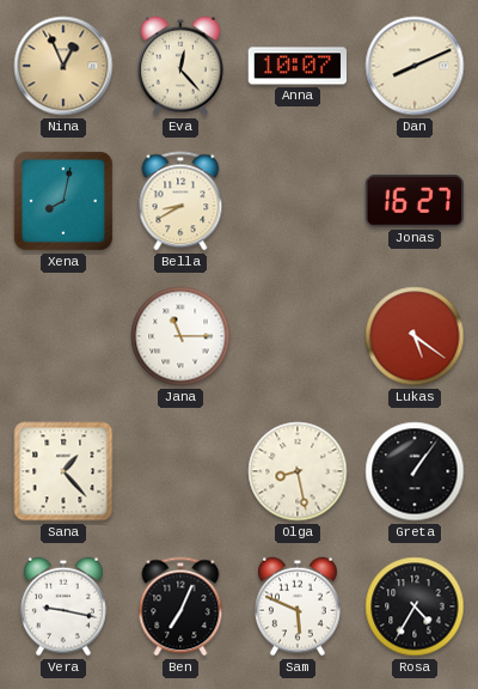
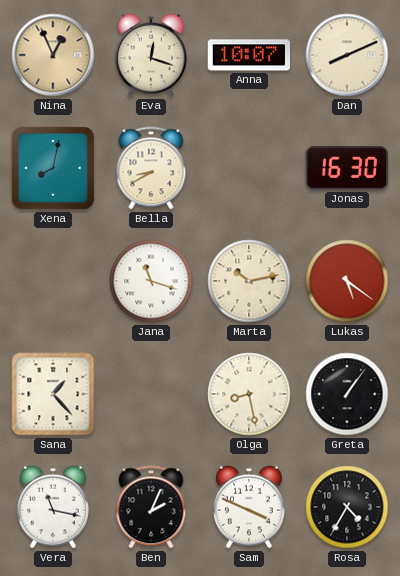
Eva: 12:23 -> 12:18
Jonas: 16:27 -> 16:30
Jana: 11:15 -> 11:18
Marta: none -> 10:13
Vera: 9:17 -> 11:17
Ben: 7:04 -> 2:04
Sam: 5:49 -> 3:49
